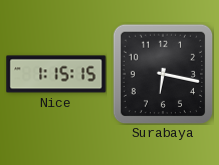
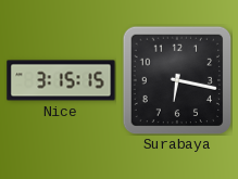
Nice: 1:15 -> 3:15
